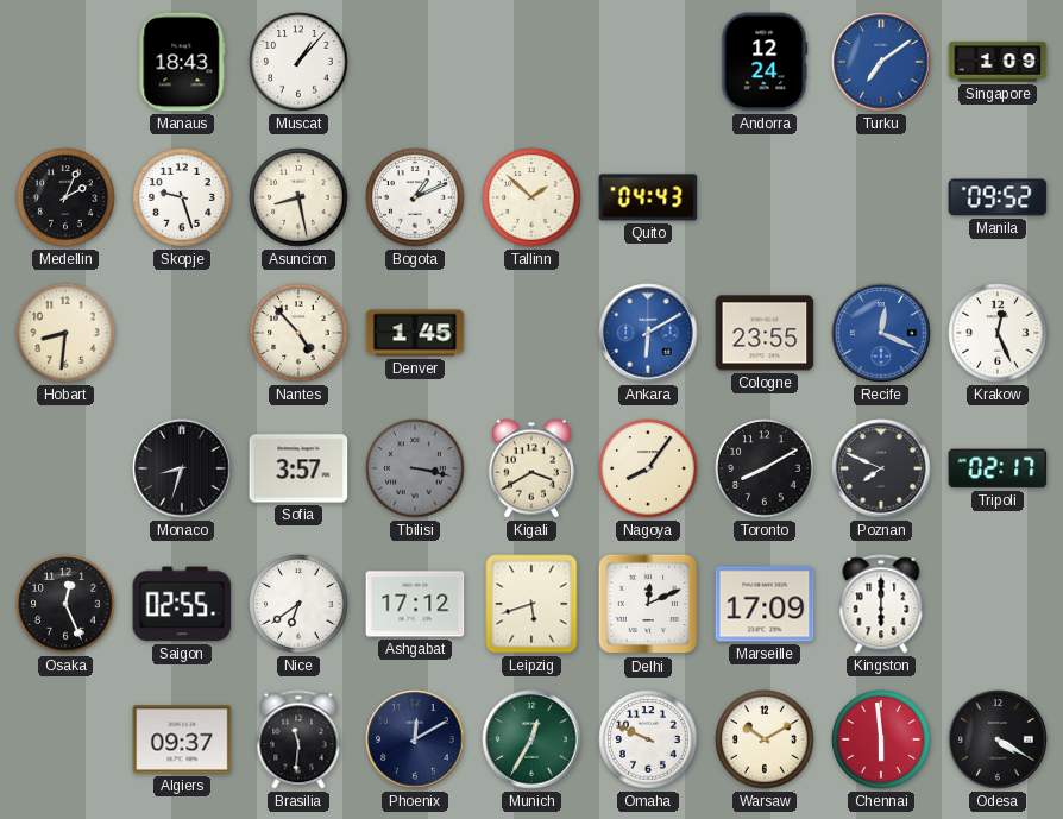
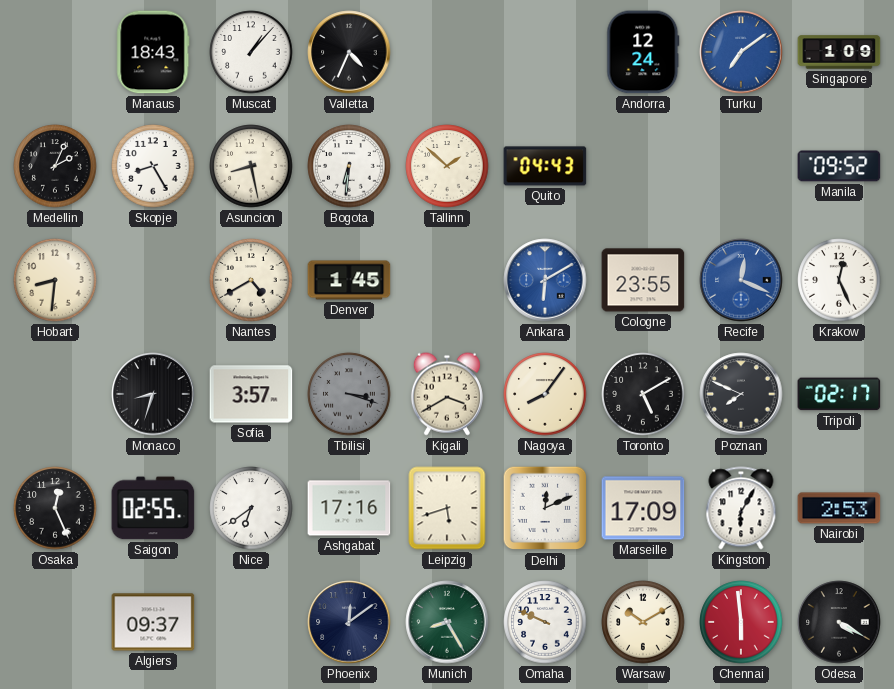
Valletta: none -> 4:34
Skopje: 9:27 -> 8:25
Bogota: 1:11 -> 6:31
Nantes: 4:53 -> 4:40
Tbilisi: 3:17 -> 3:18
Toronto: 8:10 -> 5:10
Ashgabat: 17:12 -> 17:16
Kingston: 6:00 -> 6:05
Nairobi: none -> 2:53
Brasilia: 11:31 -> none
Phoenix: 12:10 -> 12:09
Munich: 12:35 -> 8:25
